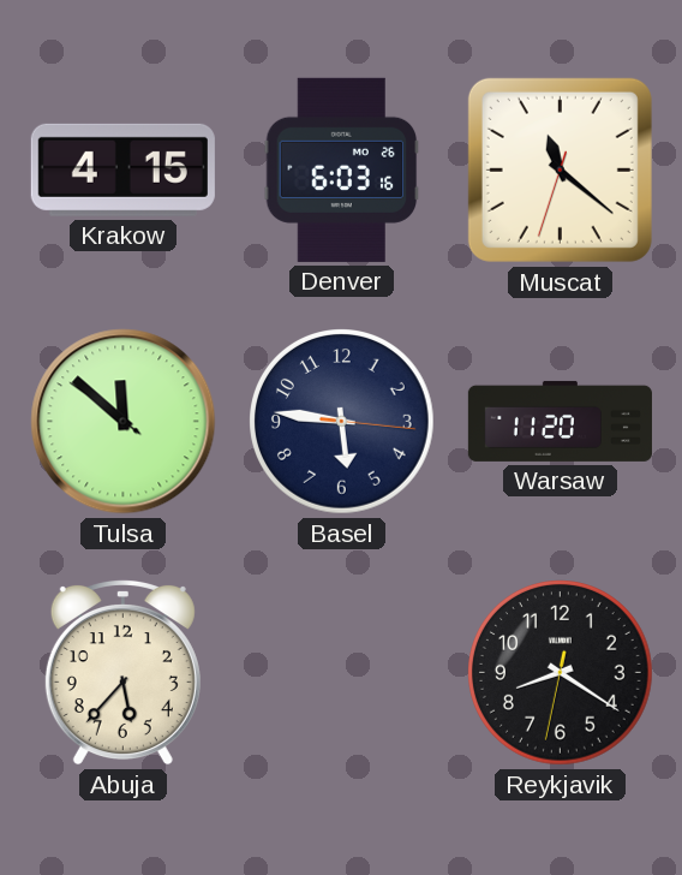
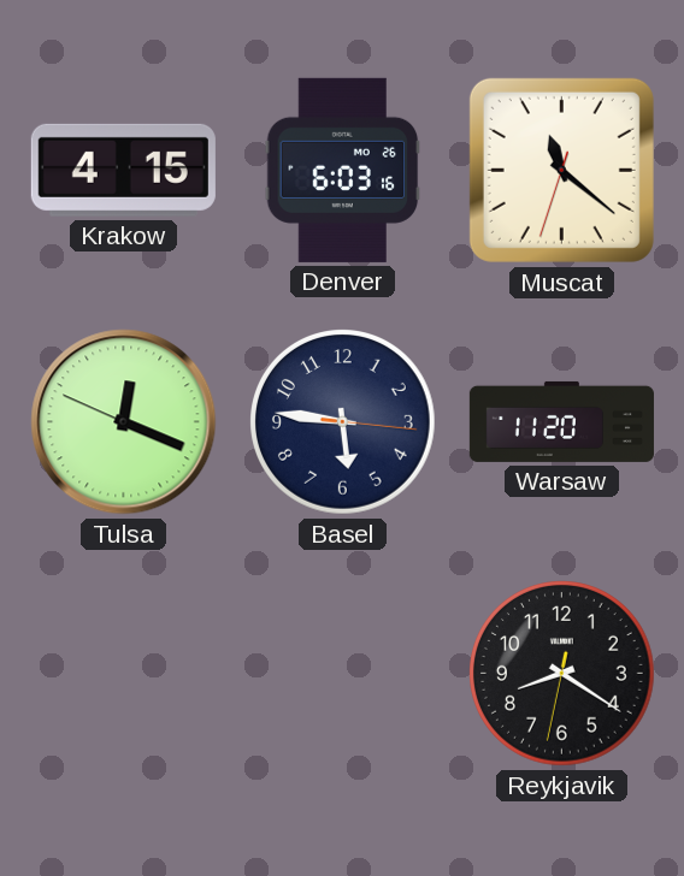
Tulsa: 11:51 -> 12:18
Abuja: 5:37 -> none
